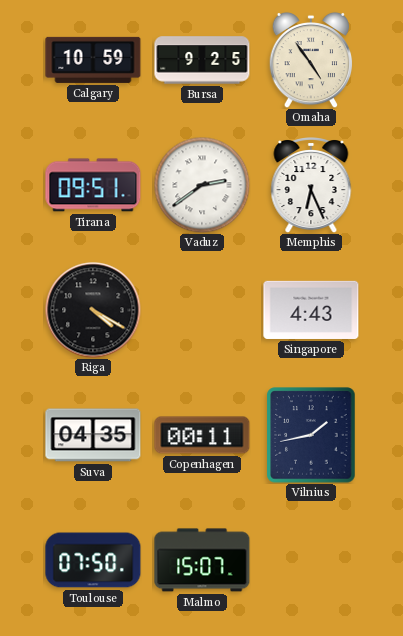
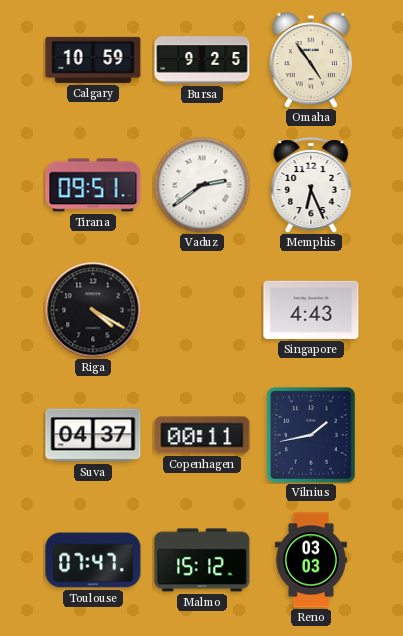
Suva: 04:35 -> 04:37
Toulouse: 07:50 -> 07:47
Malmo: 15:07 -> 15:12
Reno: none -> 03:03
